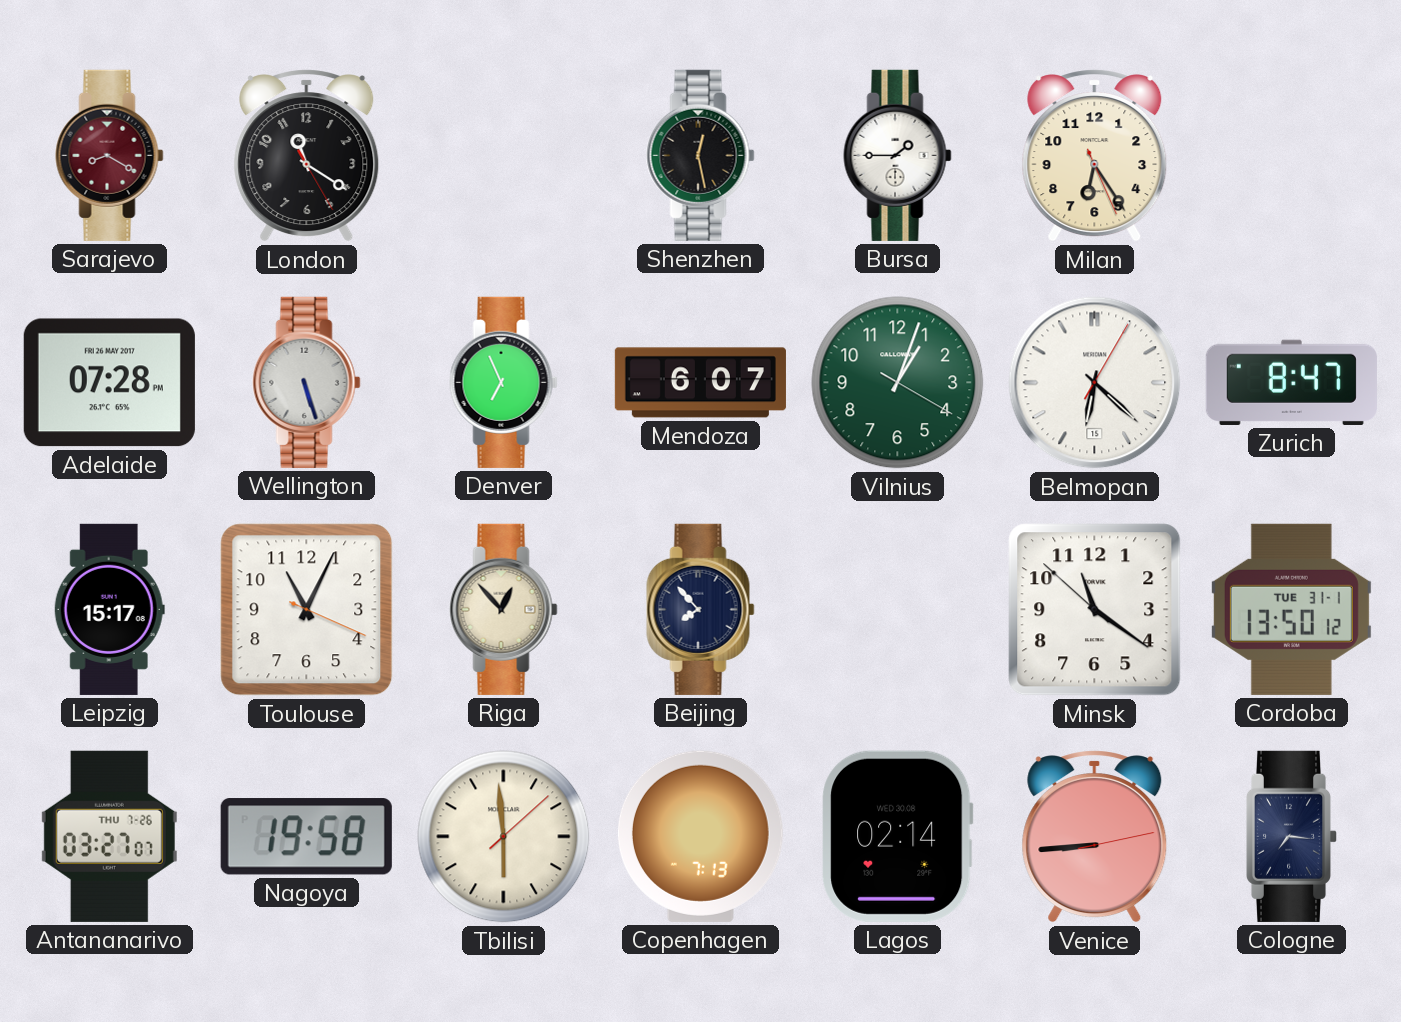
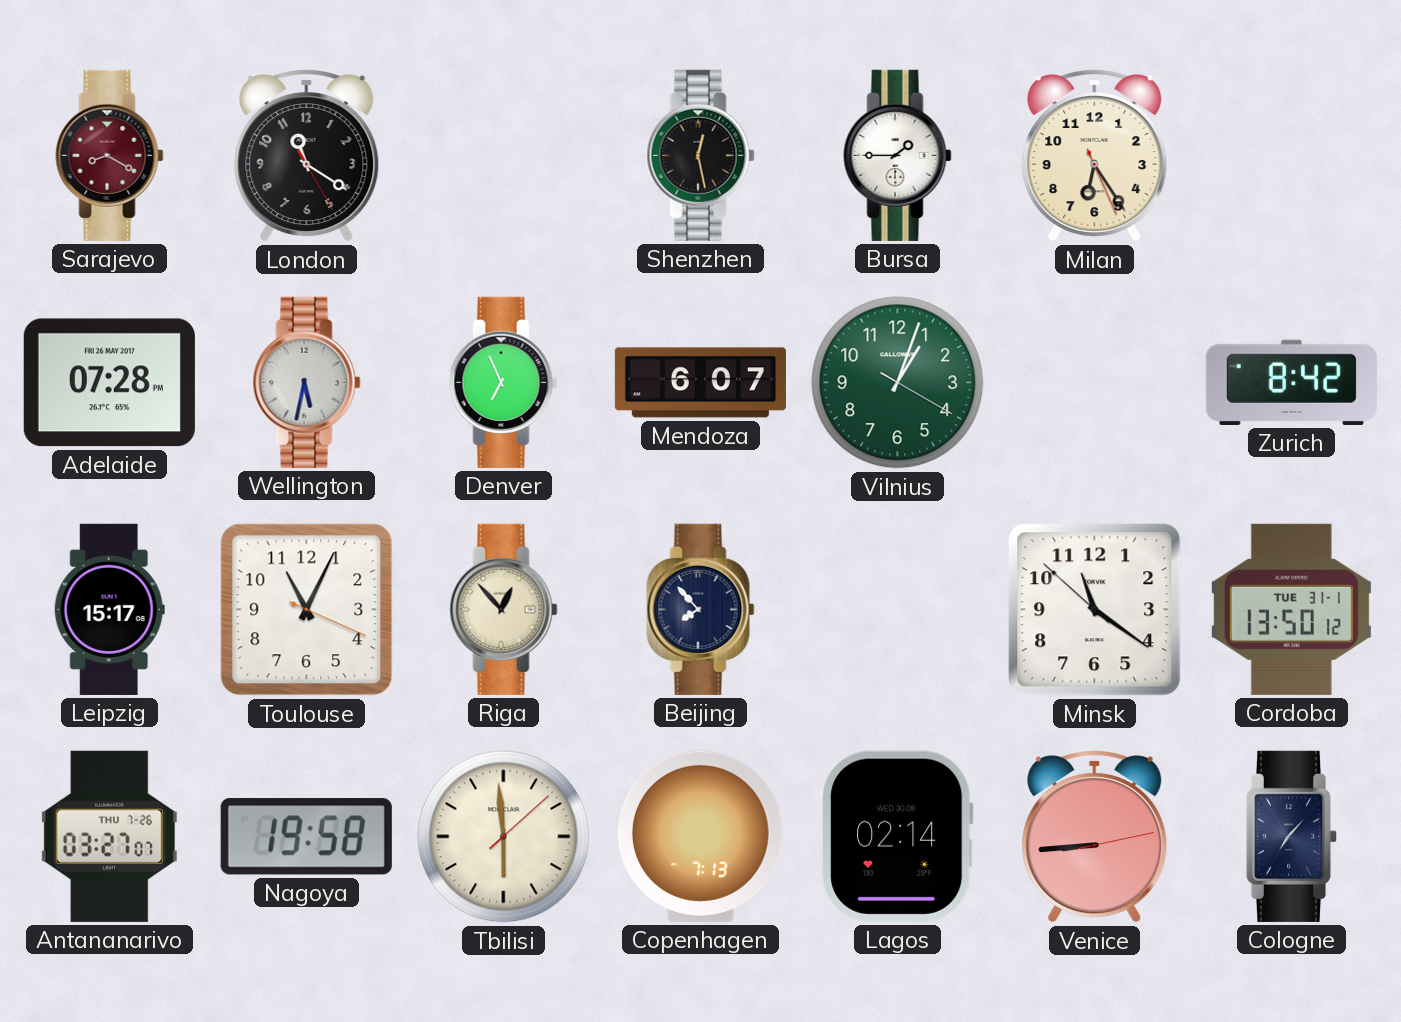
Wellington: 5:27 -> 5:32
Belmopan: 6:22 -> none
Zurich: 8:47 -> 8:42
Cologne: 7:16 -> 7:07
